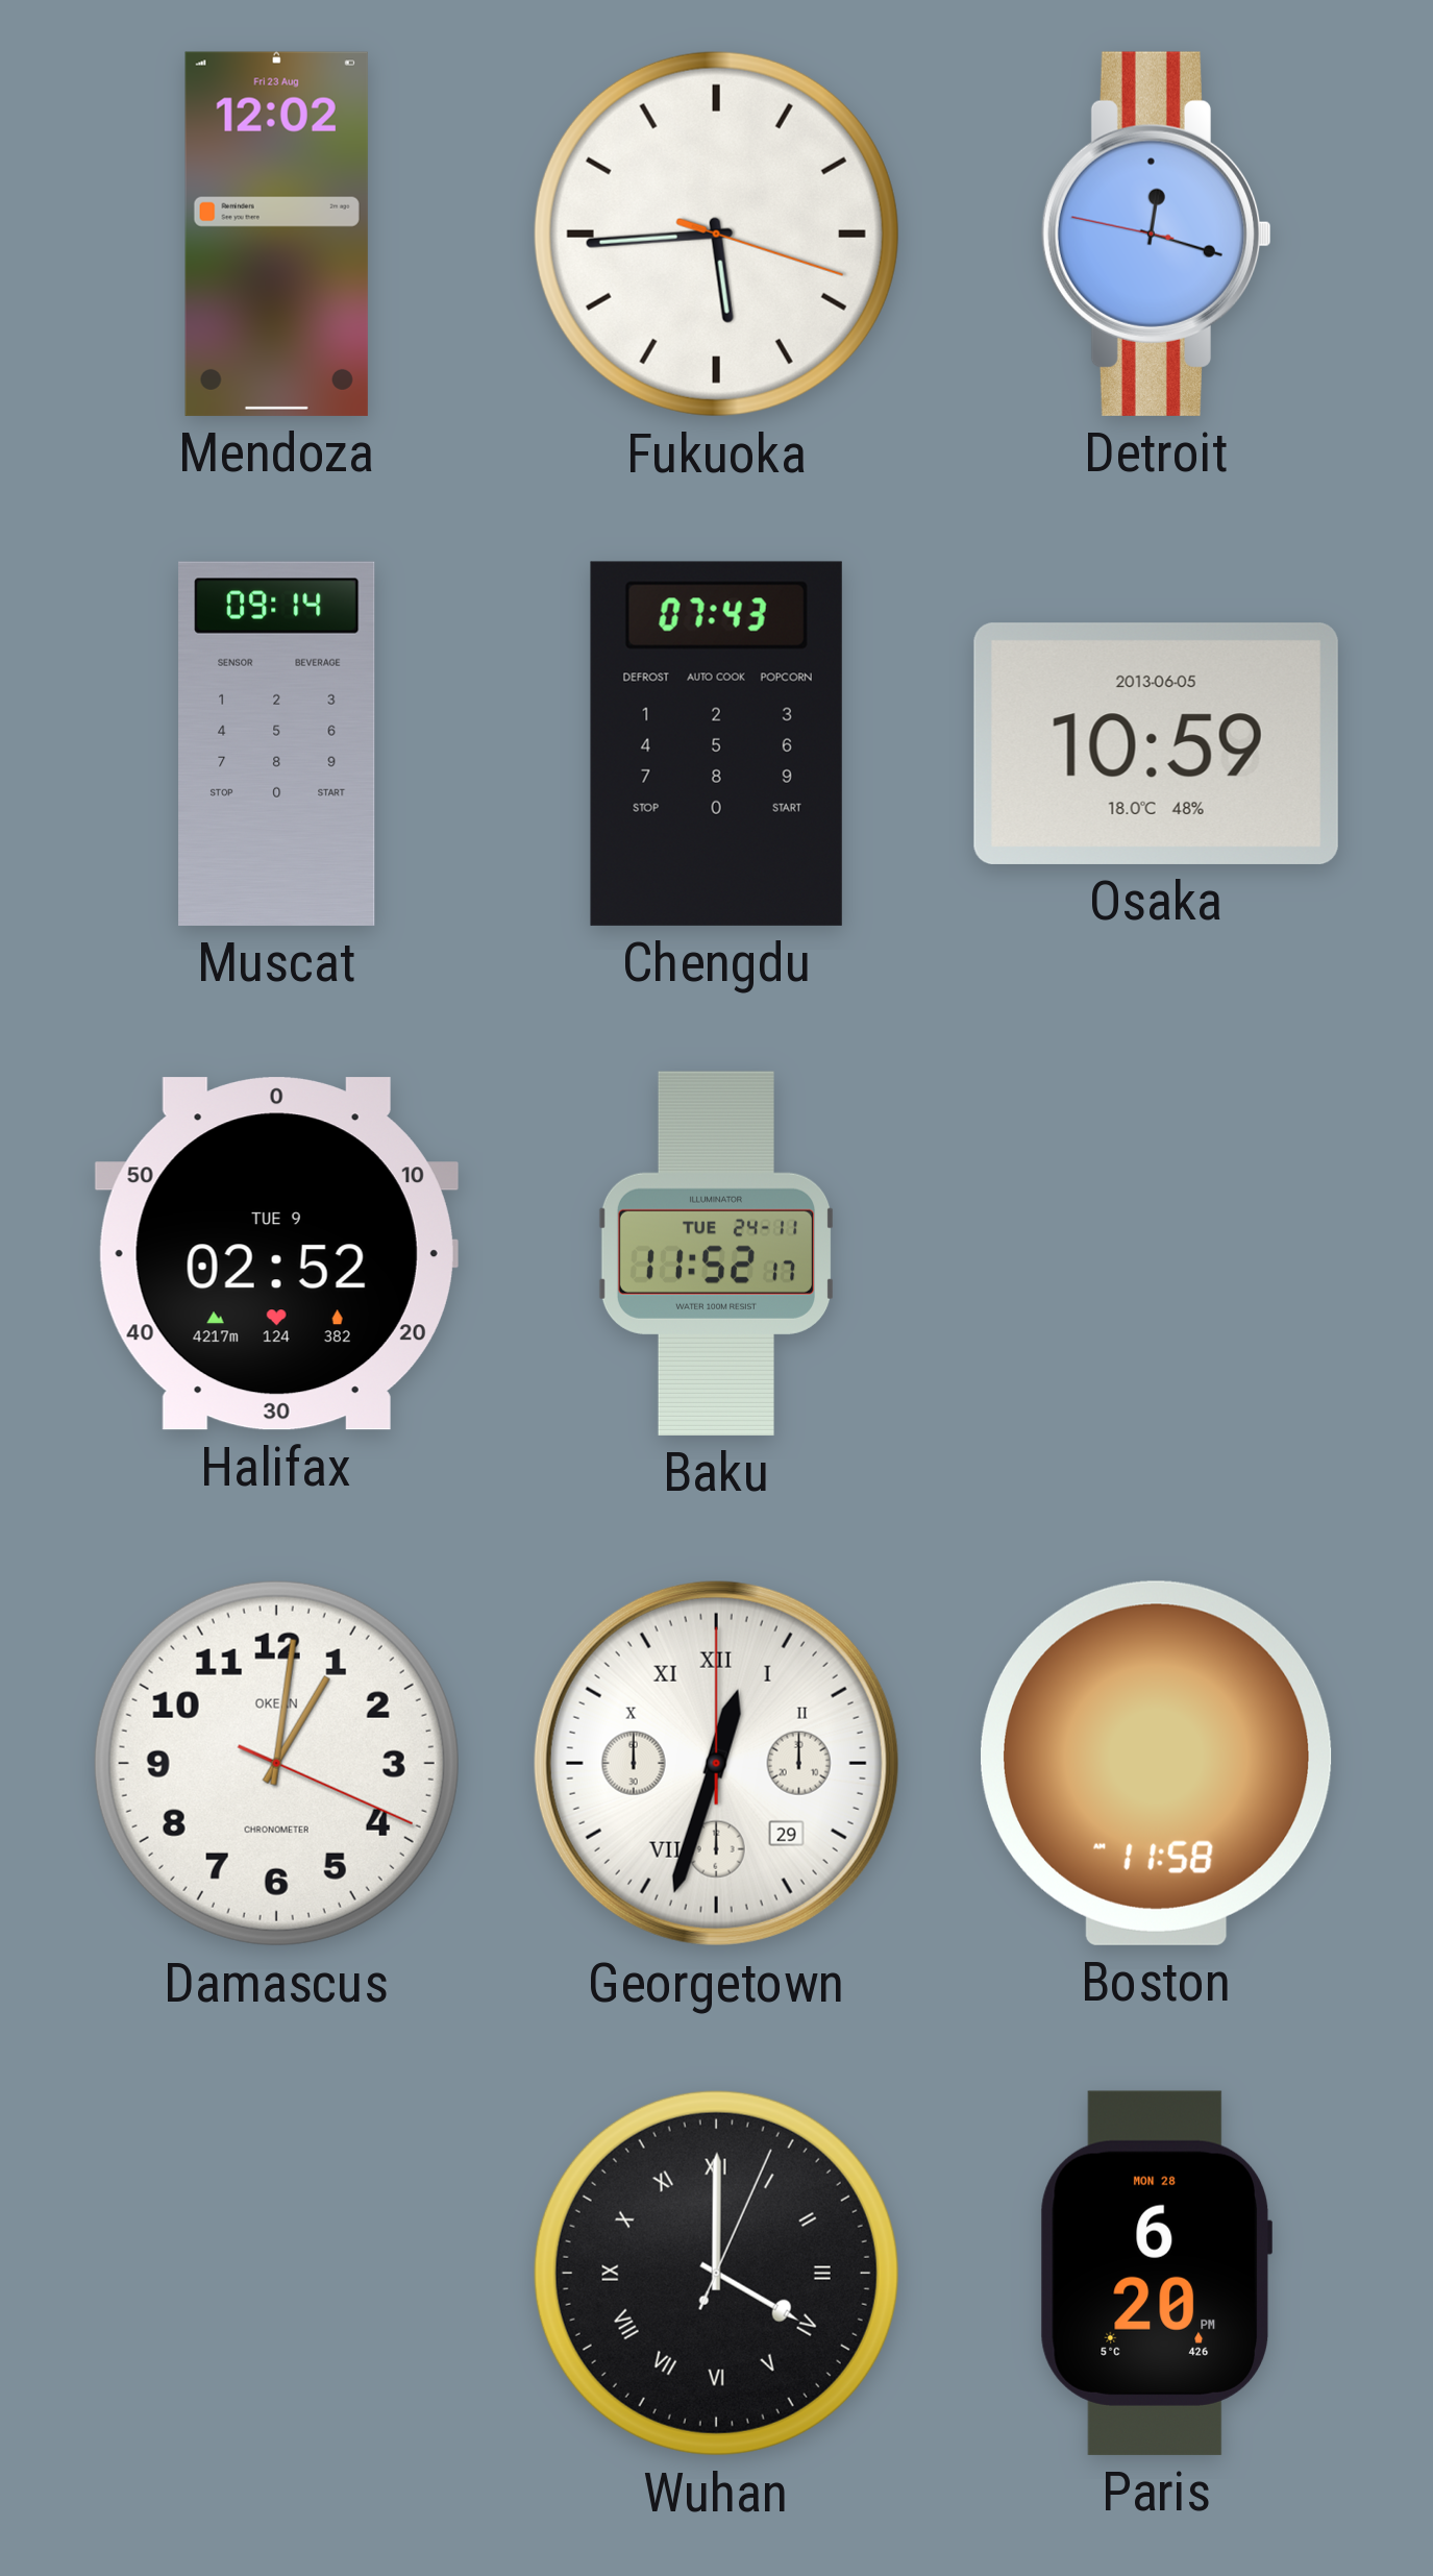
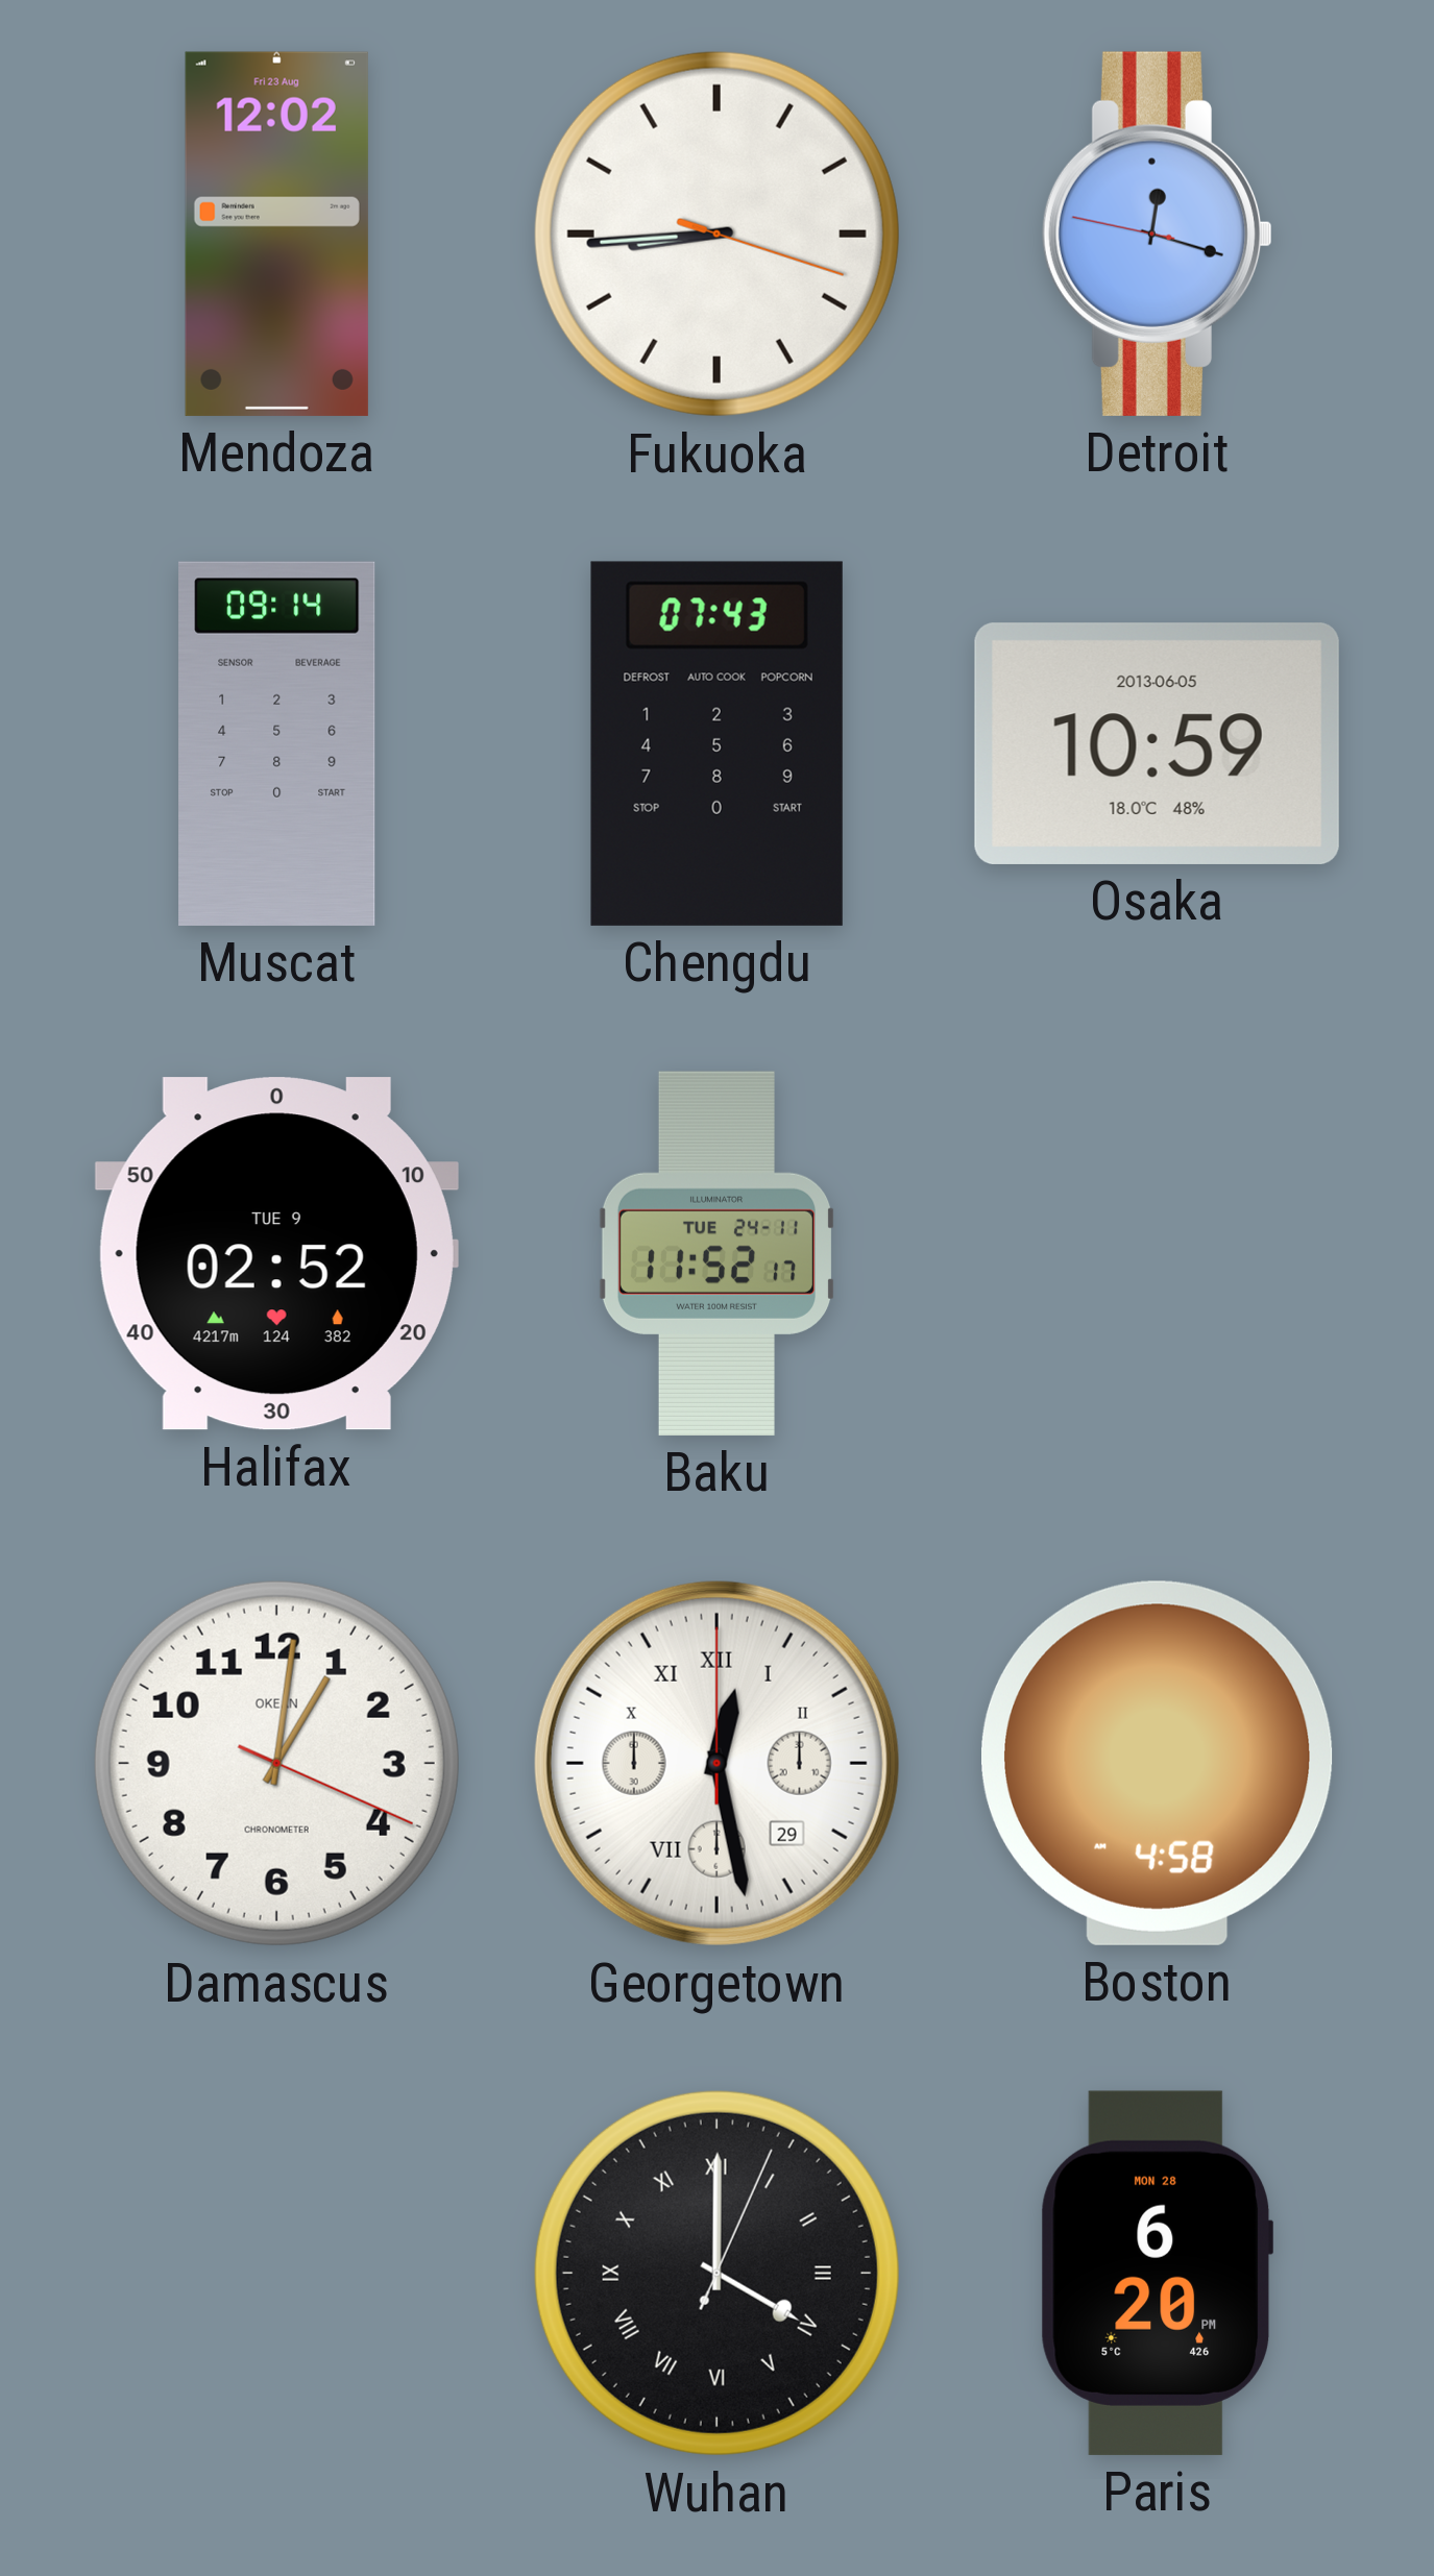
Fukuoka: 5:44 -> 8:44
Georgetown: 12:33 -> 12:28
Boston: 11:58 -> 4:58
